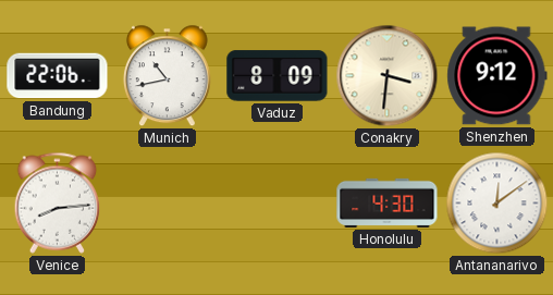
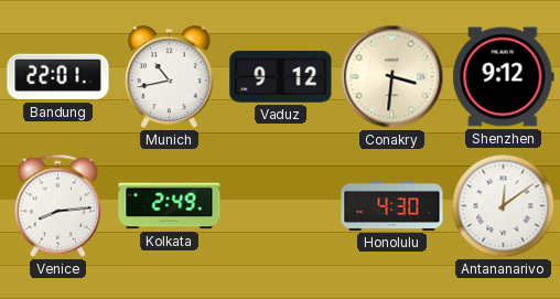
Bandung: 22:06 -> 22:01
Vaduz: 8:09 -> 9:12
Kolkata: none -> 2:49
